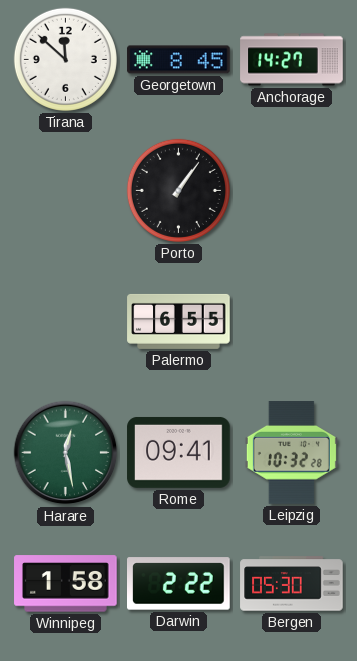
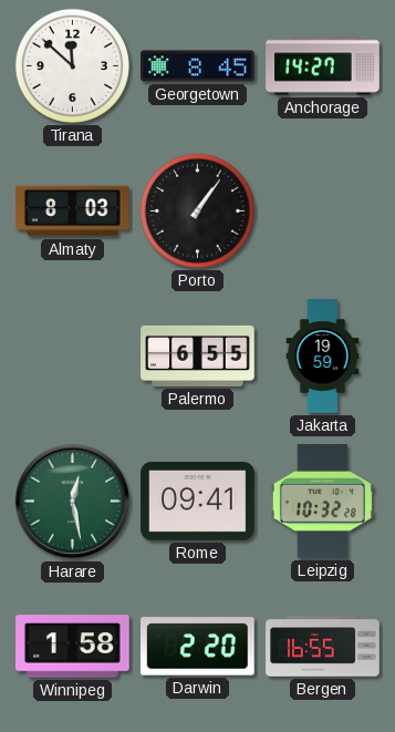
Almaty: none -> 8:03
Jakarta: none -> 19:59
Darwin: 2:22 -> 2:20
Bergen: 05:30 -> 16:55
